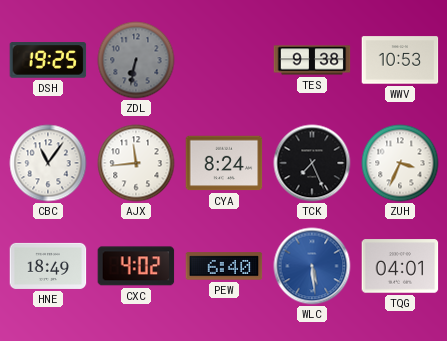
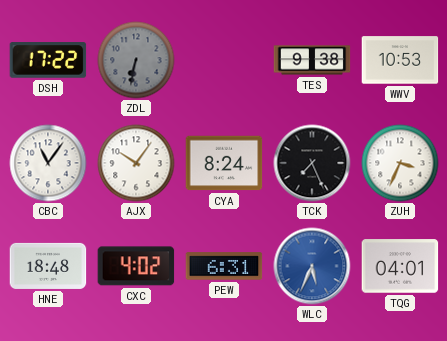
DSH: 19:25 -> 17:22
AJX: 11:44 -> 10:06
HNE: 18:49 -> 18:48
PEW: 6:40 -> 6:31
WLC: 5:29 -> 5:34
